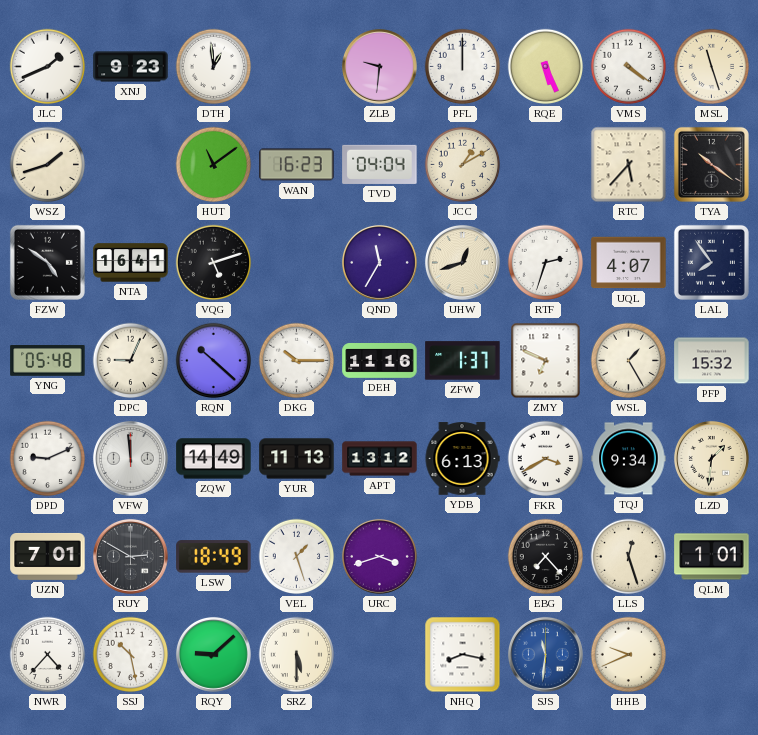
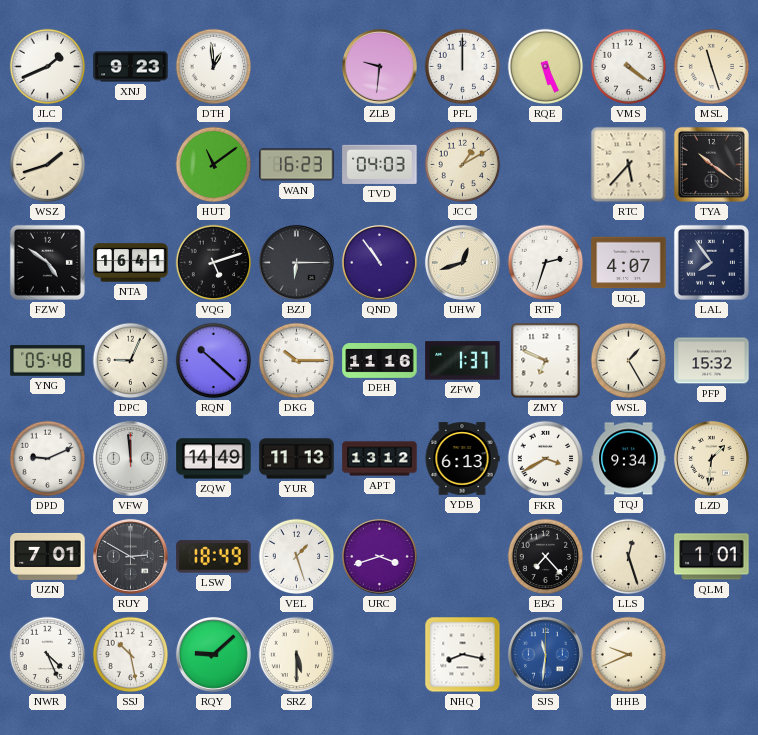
TVD: 04:04 -> 04:03
BZJ: none -> 6:15
QND: 11:35 -> 10:54
NWR: 4:37 -> 4:26
